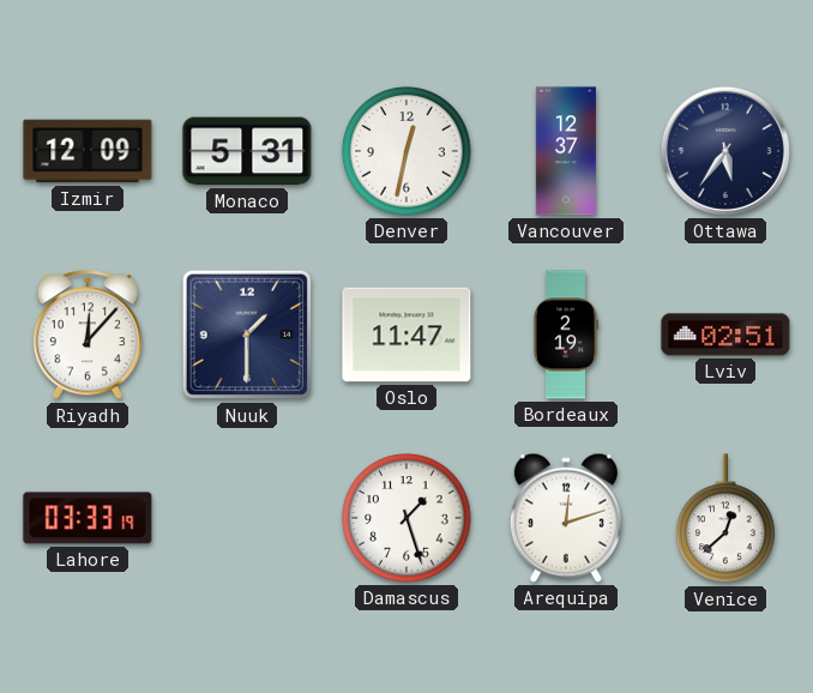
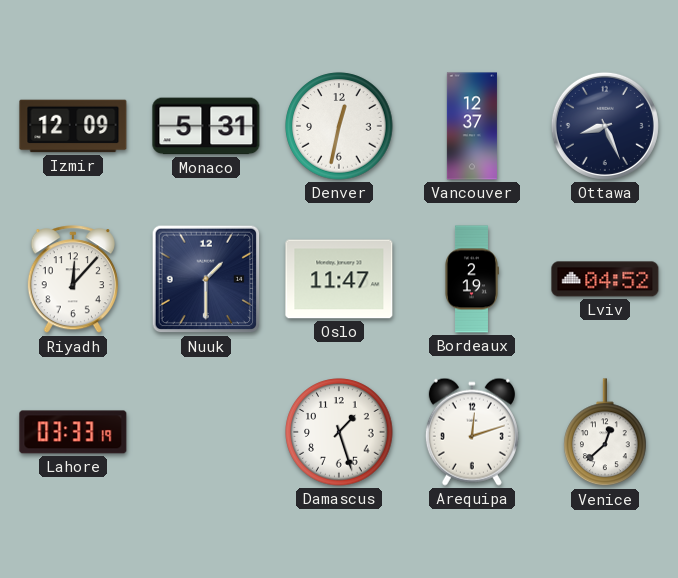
Ottawa: 5:36 -> 8:26
Lviv: 02:51 -> 04:52
